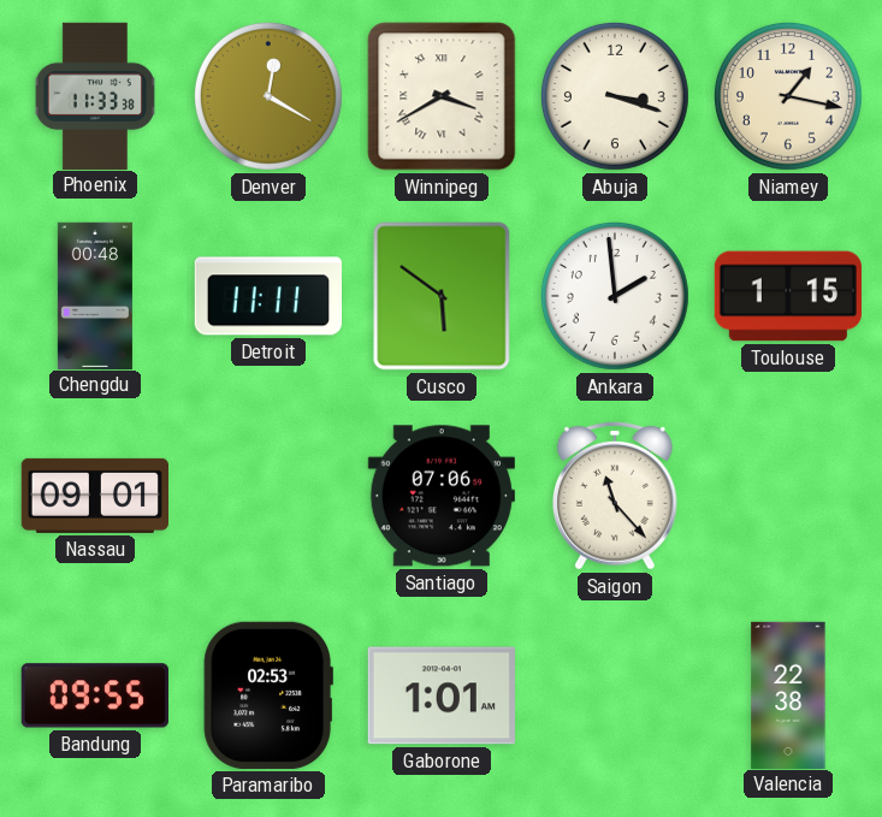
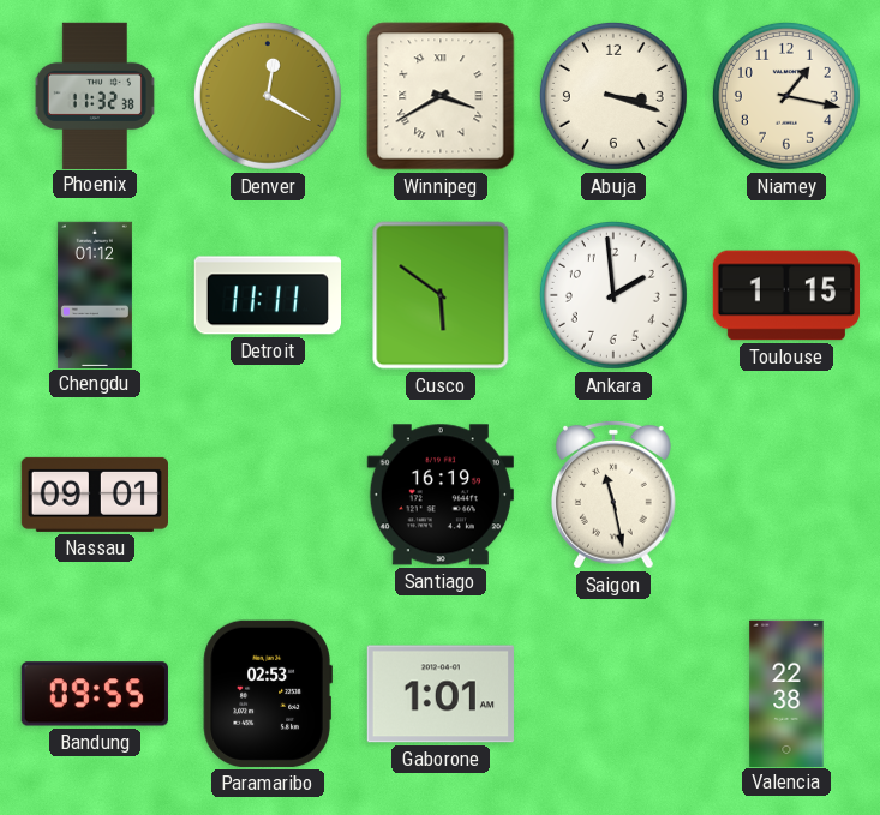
Phoenix: 11:33 -> 11:32
Chengdu: 00:48 -> 01:12
Santiago: 07:06 -> 16:19
Saigon: 11:23 -> 11:28
